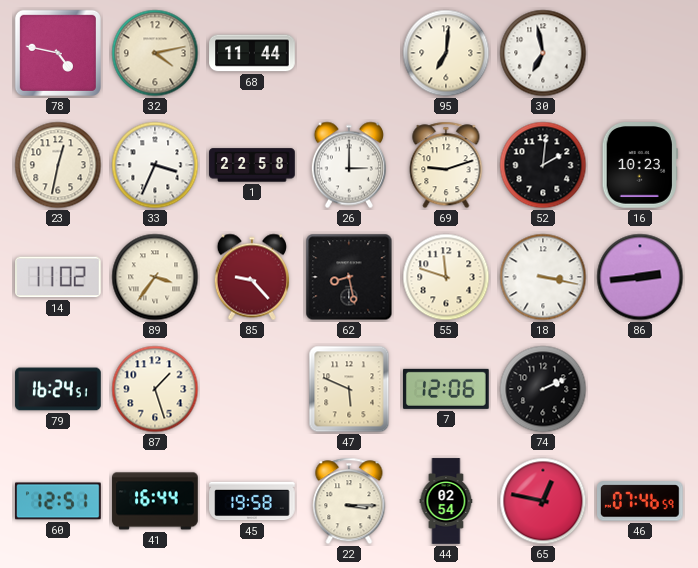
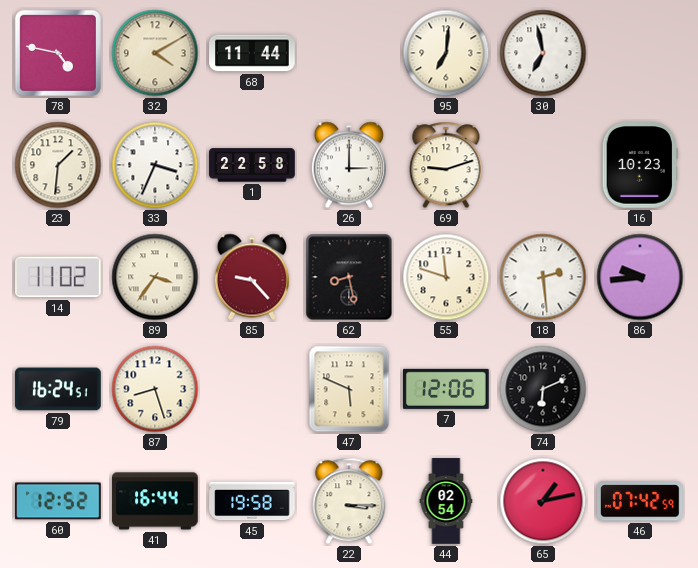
32: 4:13 -> 4:10
23: 12:32 -> 1:31
52: 2:01 -> none
18: 3:17 -> 2:29
86: 2:44 -> 9:44
87: 1:27 -> 8:27
74: 2:11 -> 6:11
60: 12:51 -> 12:52
65: 12:47 -> 1:13
46: 07:46 -> 07:42
